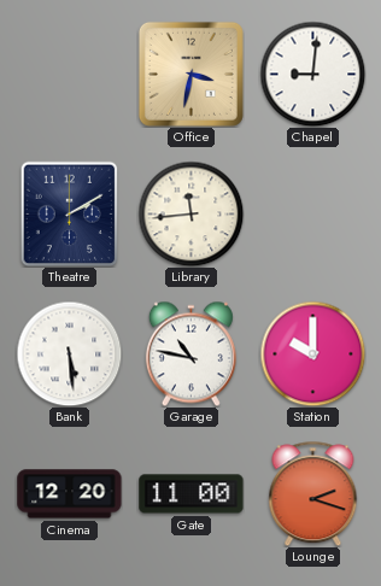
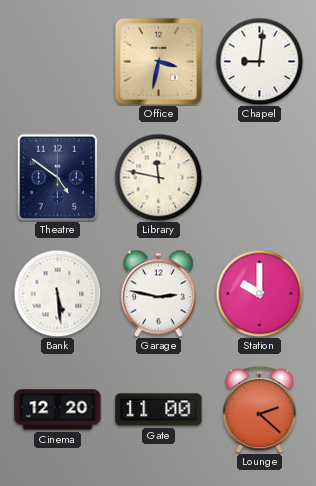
Theatre: 2:10 -> 4:51
Library: 11:44 -> 11:47
Garage: 10:47 -> 2:47
Lounge: 2:18 -> 2:22
